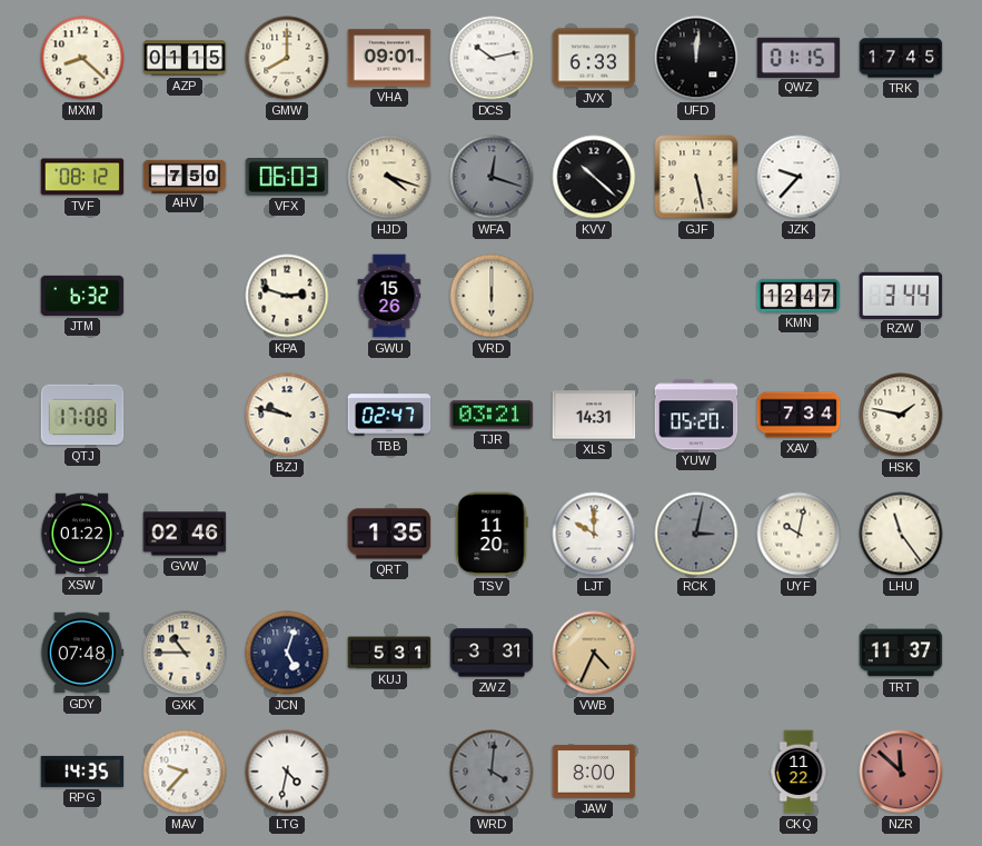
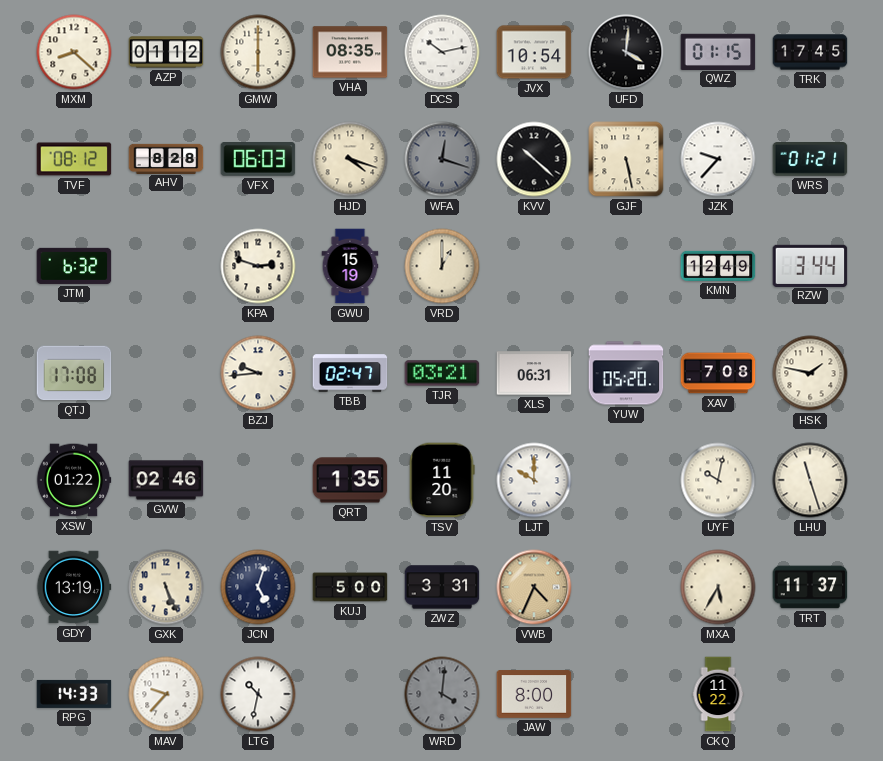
AZP: 01:15 -> 01:12
GMW: 8:00 -> 6:00
VHA: 09:01 -> 08:35
JVX: 6:33 -> 10:54
UFD: 12:01 -> 4:01
AHV: 7:50 -> 8:28
WRS: none -> 01:21
GWU: 15:26 -> 15:19
VRD: 6:00 -> 1:00
KMN: 12:47 -> 12:49
BZJ: 9:47 -> 9:44
XLS: 14:31 -> 06:31
XAV: 7:34 -> 7:08
RCK: 3:02 -> none
LHU: 11:24 -> 11:27
GDY: 07:48 -> 13:19
GXK: 10:45 -> 5:26
KUJ: 5:31 -> 5:00
MXA: none -> 5:35
RPG: 14:35 -> 14:33
LTG: 4:32 -> 10:32
NZR: 11:52 -> none
